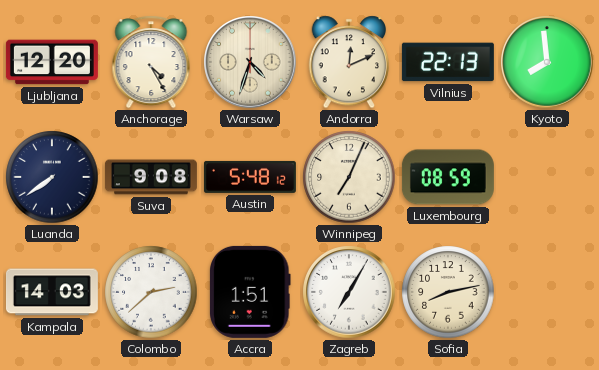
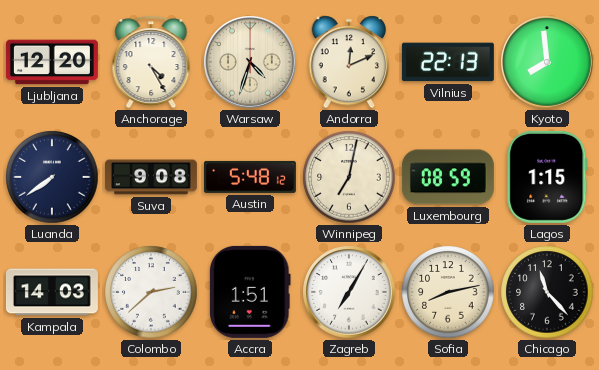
Winnipeg: 7:04 -> 7:02
Lagos: none -> 1:15
Chicago: none -> 11:23
